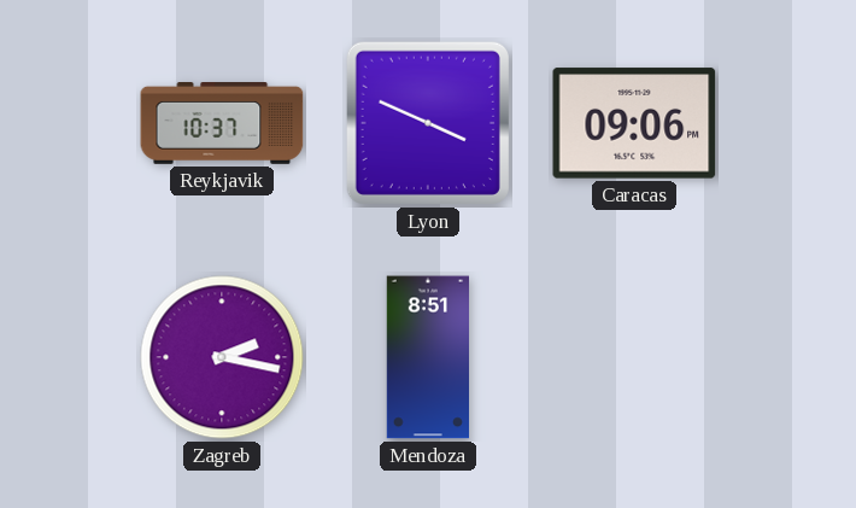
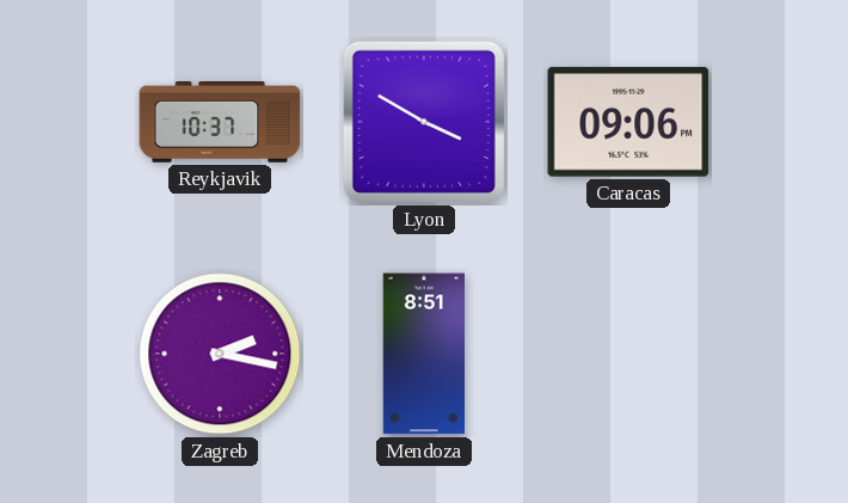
Lyon: 3:49 -> 3:50
